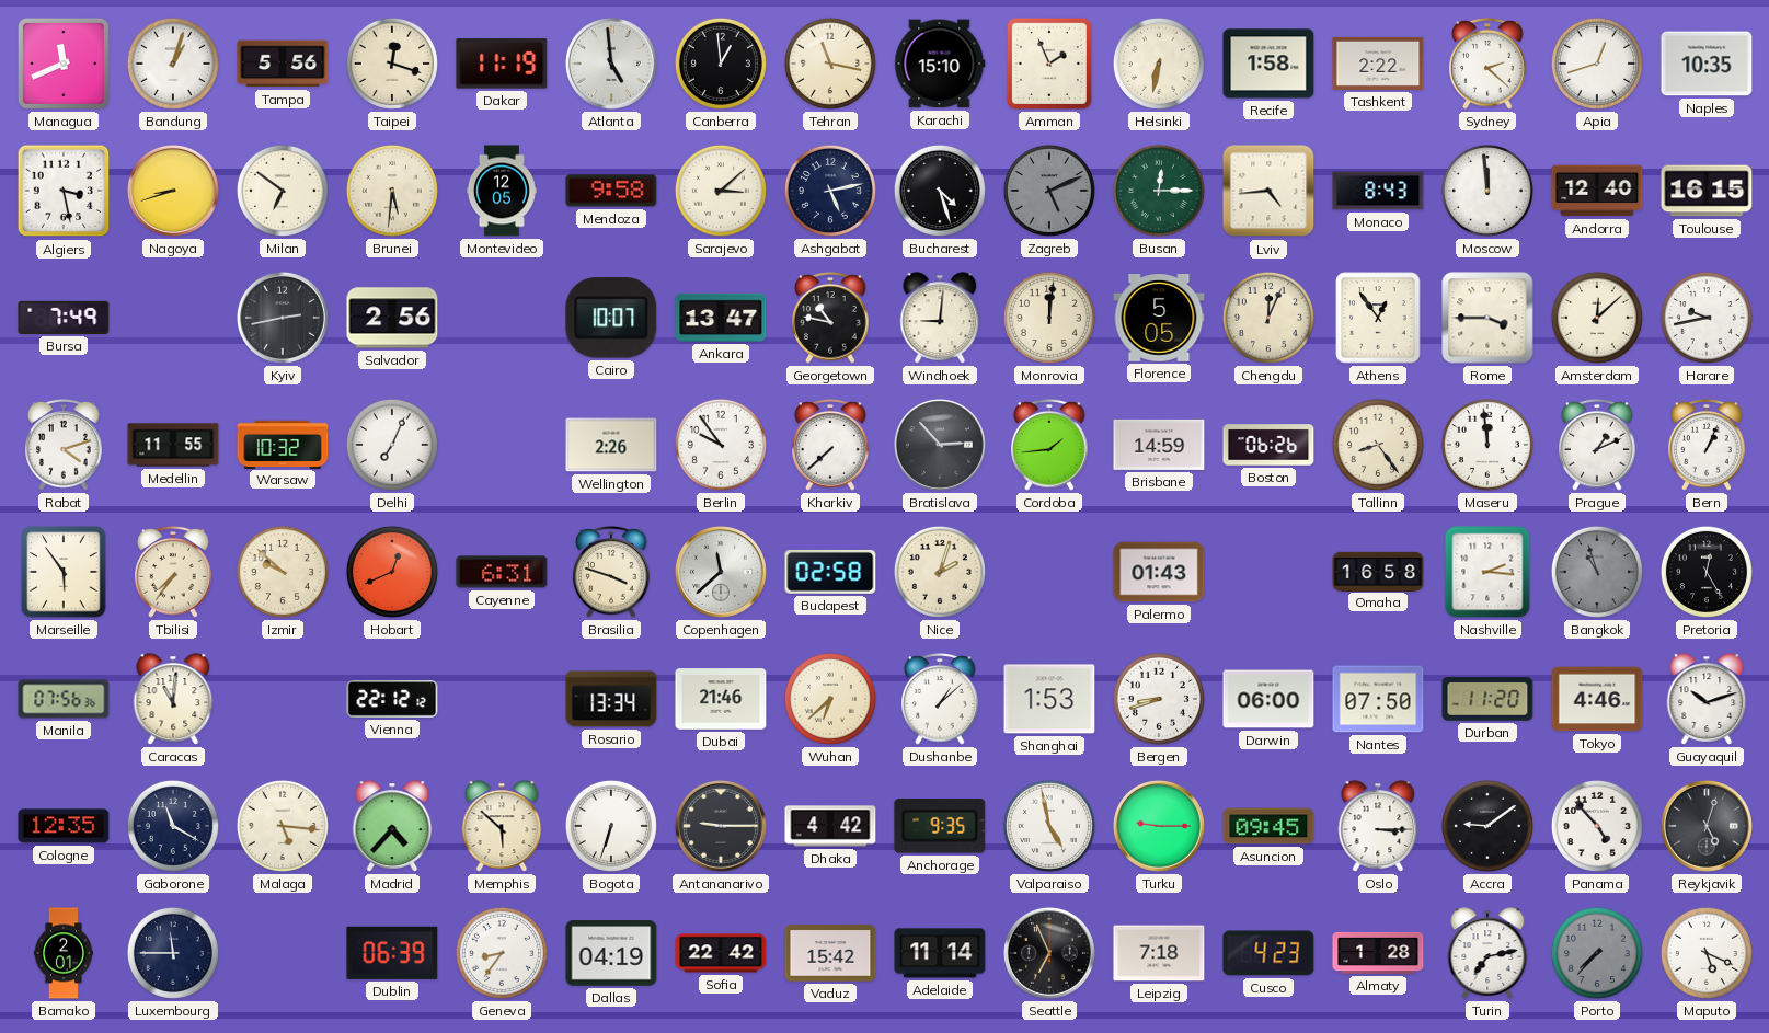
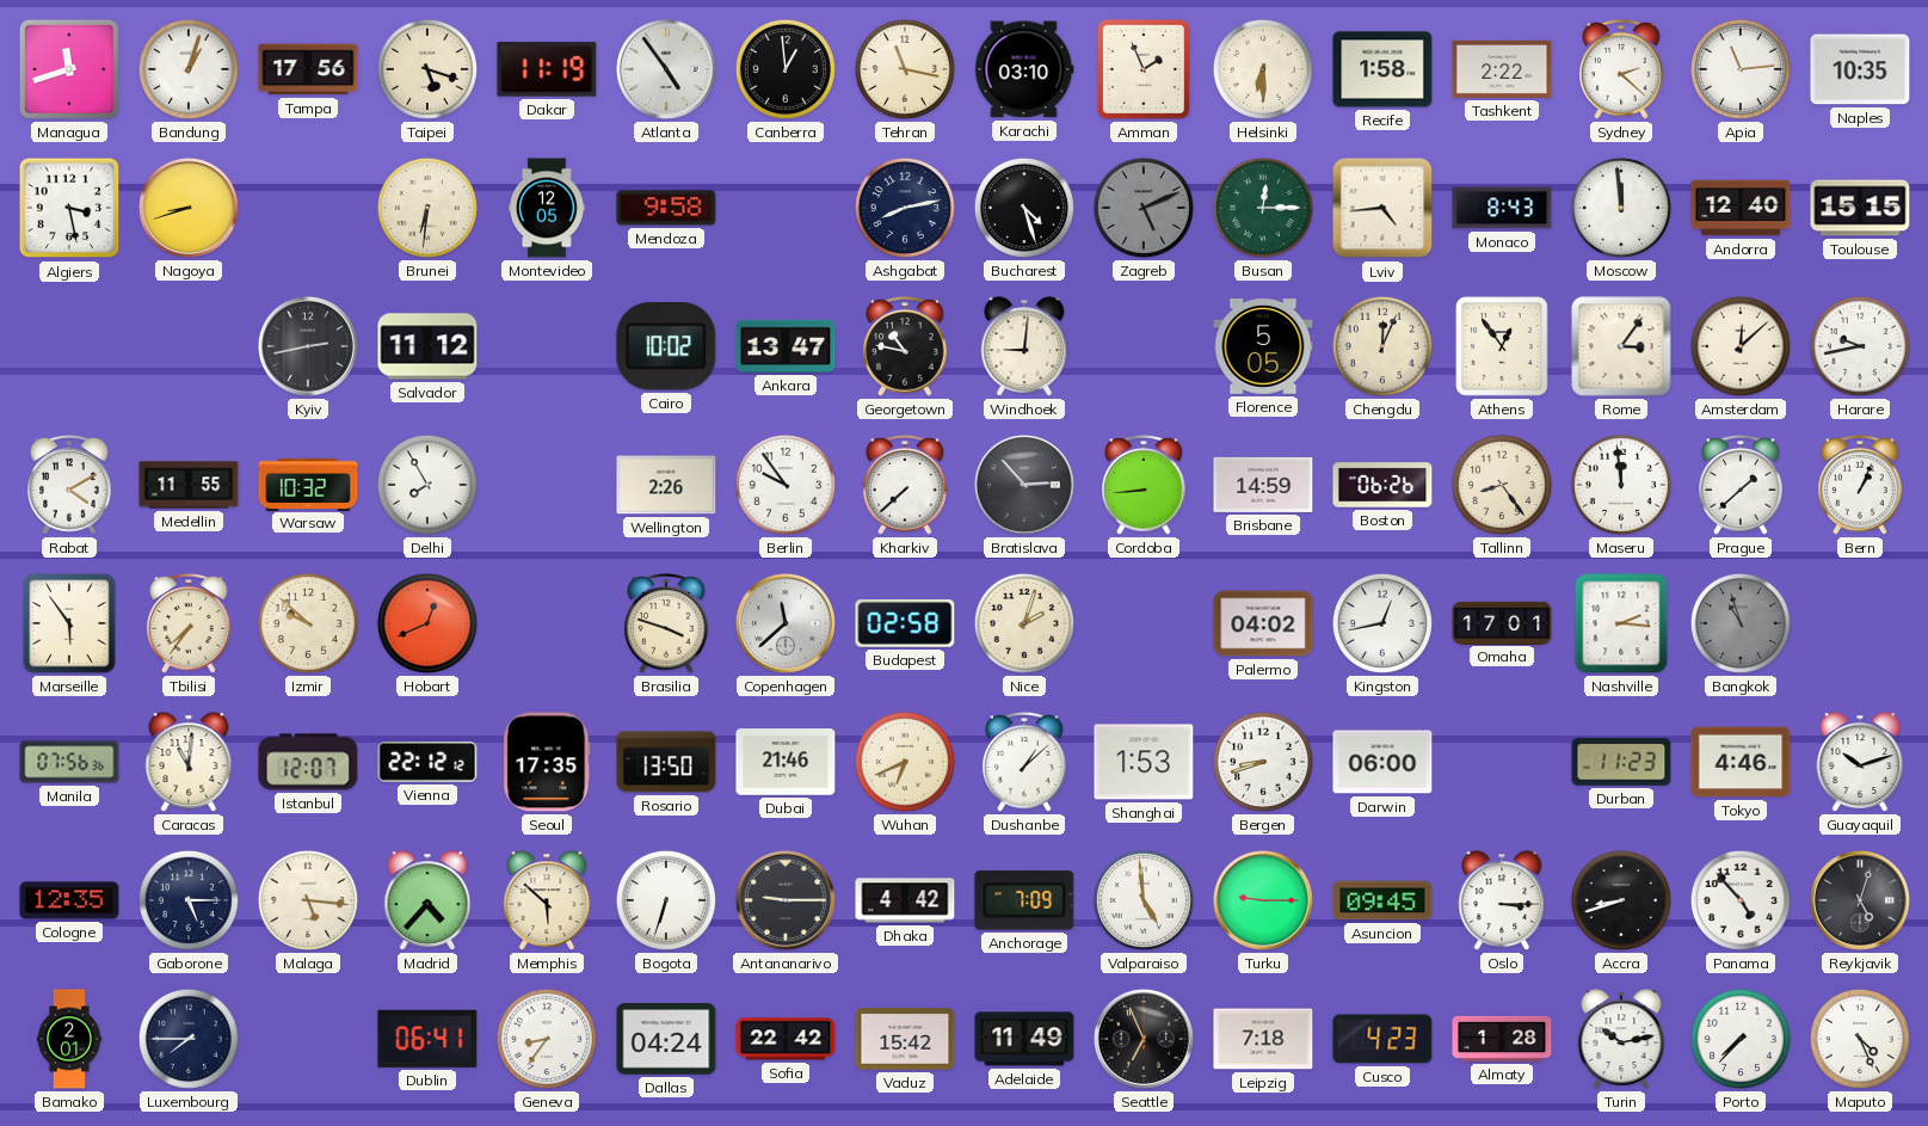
Managua: 11:41 -> 11:42
Tampa: 5:56 -> 17:56
Taipei: 12:18 -> 5:18
Atlanta: 4:59 -> 4:54
Karachi: 15:10 -> 03:10
Helsinki: 6:32 -> 6:30
Apia: 12:42 -> 11:14
Milan: 6:51 -> none
Brunei: 5:31 -> 6:31
Sarajevo: 3:08 -> none
Ashgabat: 5:13 -> 8:13
Toulouse: 16:15 -> 15:15
Bursa: 7:49 -> none
Salvador: 2:56 -> 11:12
Cairo: 10:07 -> 10:02
Monrovia: 12:01 -> none
Rome: 3:45 -> 3:06
Rabat: 4:12 -> 4:10
Delhi: 7:04 -> 7:55
Cordoba: 1:44 -> 8:44
Prague: 1:11 -> 1:38
Cayenne: 6:31 -> none
Palermo: 01:43 -> 04:02
Kingston: none -> 12:43
Omaha: 16:58 -> 17:01
Pretoria: 12:25 -> none
Istanbul: none -> 12:07
Seoul: none -> 17:35
Rosario: 13:34 -> 13:50
Wuhan: 6:38 -> 6:41
Nantes: 07:50 -> none
Durban: 11:20 -> 11:23
Gaborone: 11:20 -> 5:15
Anchorage: 9:35 -> 7:09
Valparaiso: 4:58 -> 4:59
Accra: 9:09 -> 8:42
Luxembourg: 11:45 -> 7:45
Dublin: 06:39 -> 06:41
Dallas: 04:19 -> 04:24
Adelaide: 11:14 -> 11:49
Turin: 7:13 -> 10:13
Porto dial: grey -> white
Maputo: 5:19 -> 4:26
